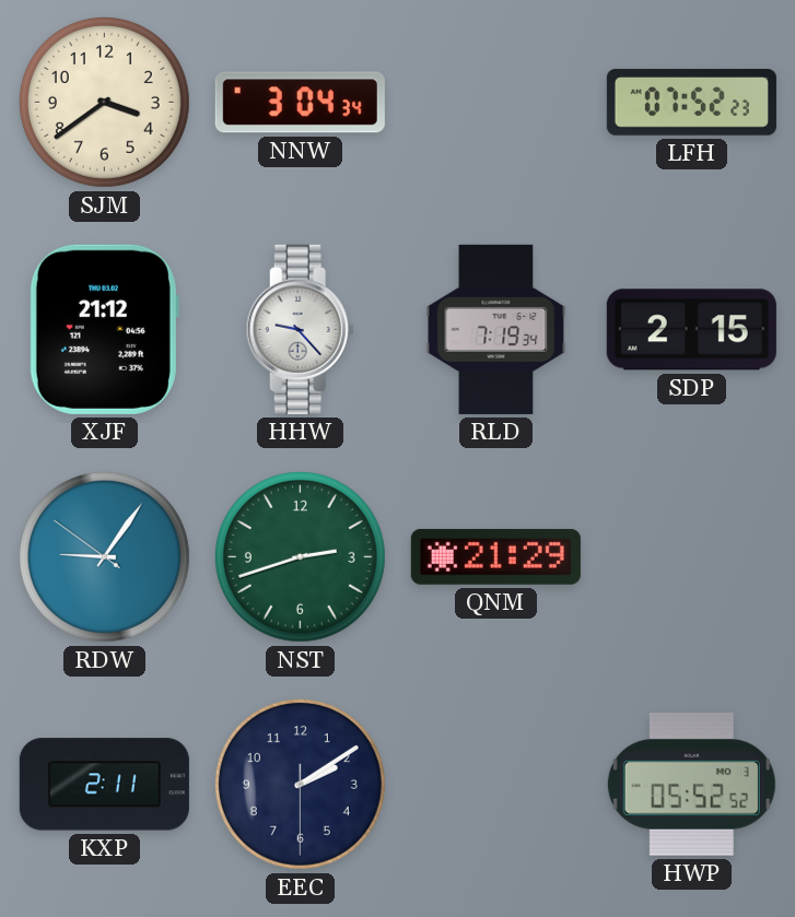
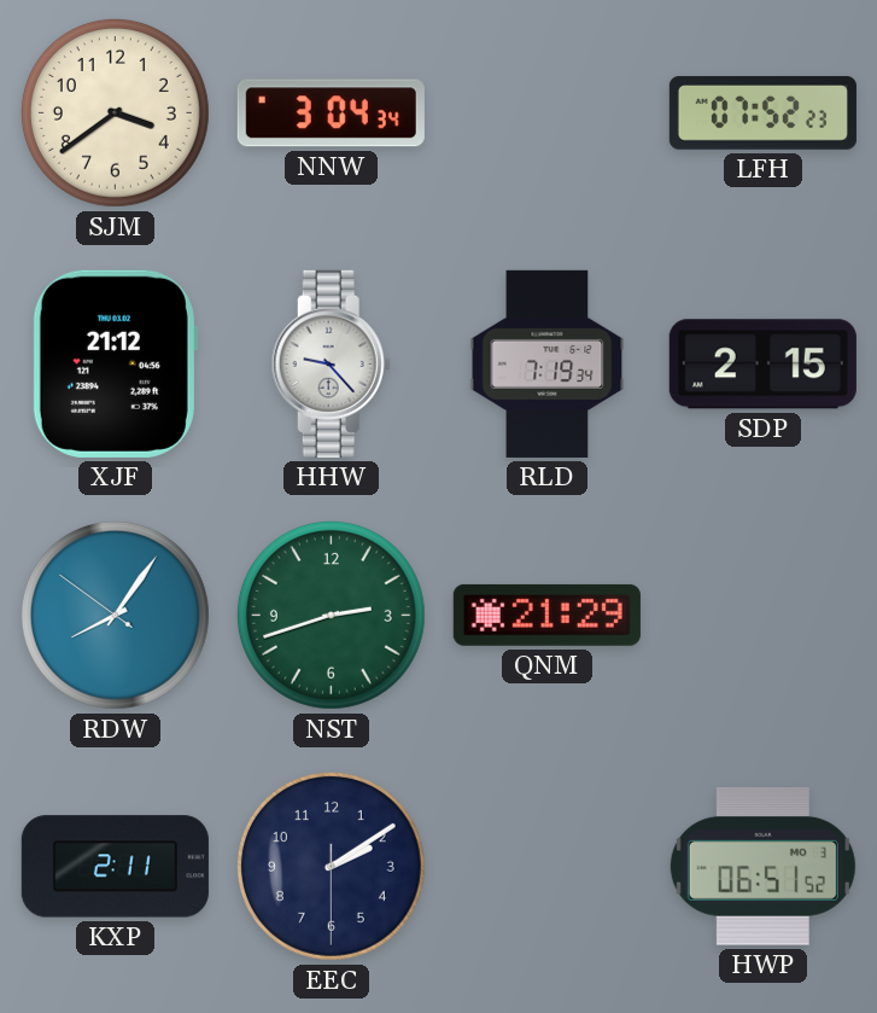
RDW: 9:05 -> 8:05
HWP: 05:52 -> 06:51
